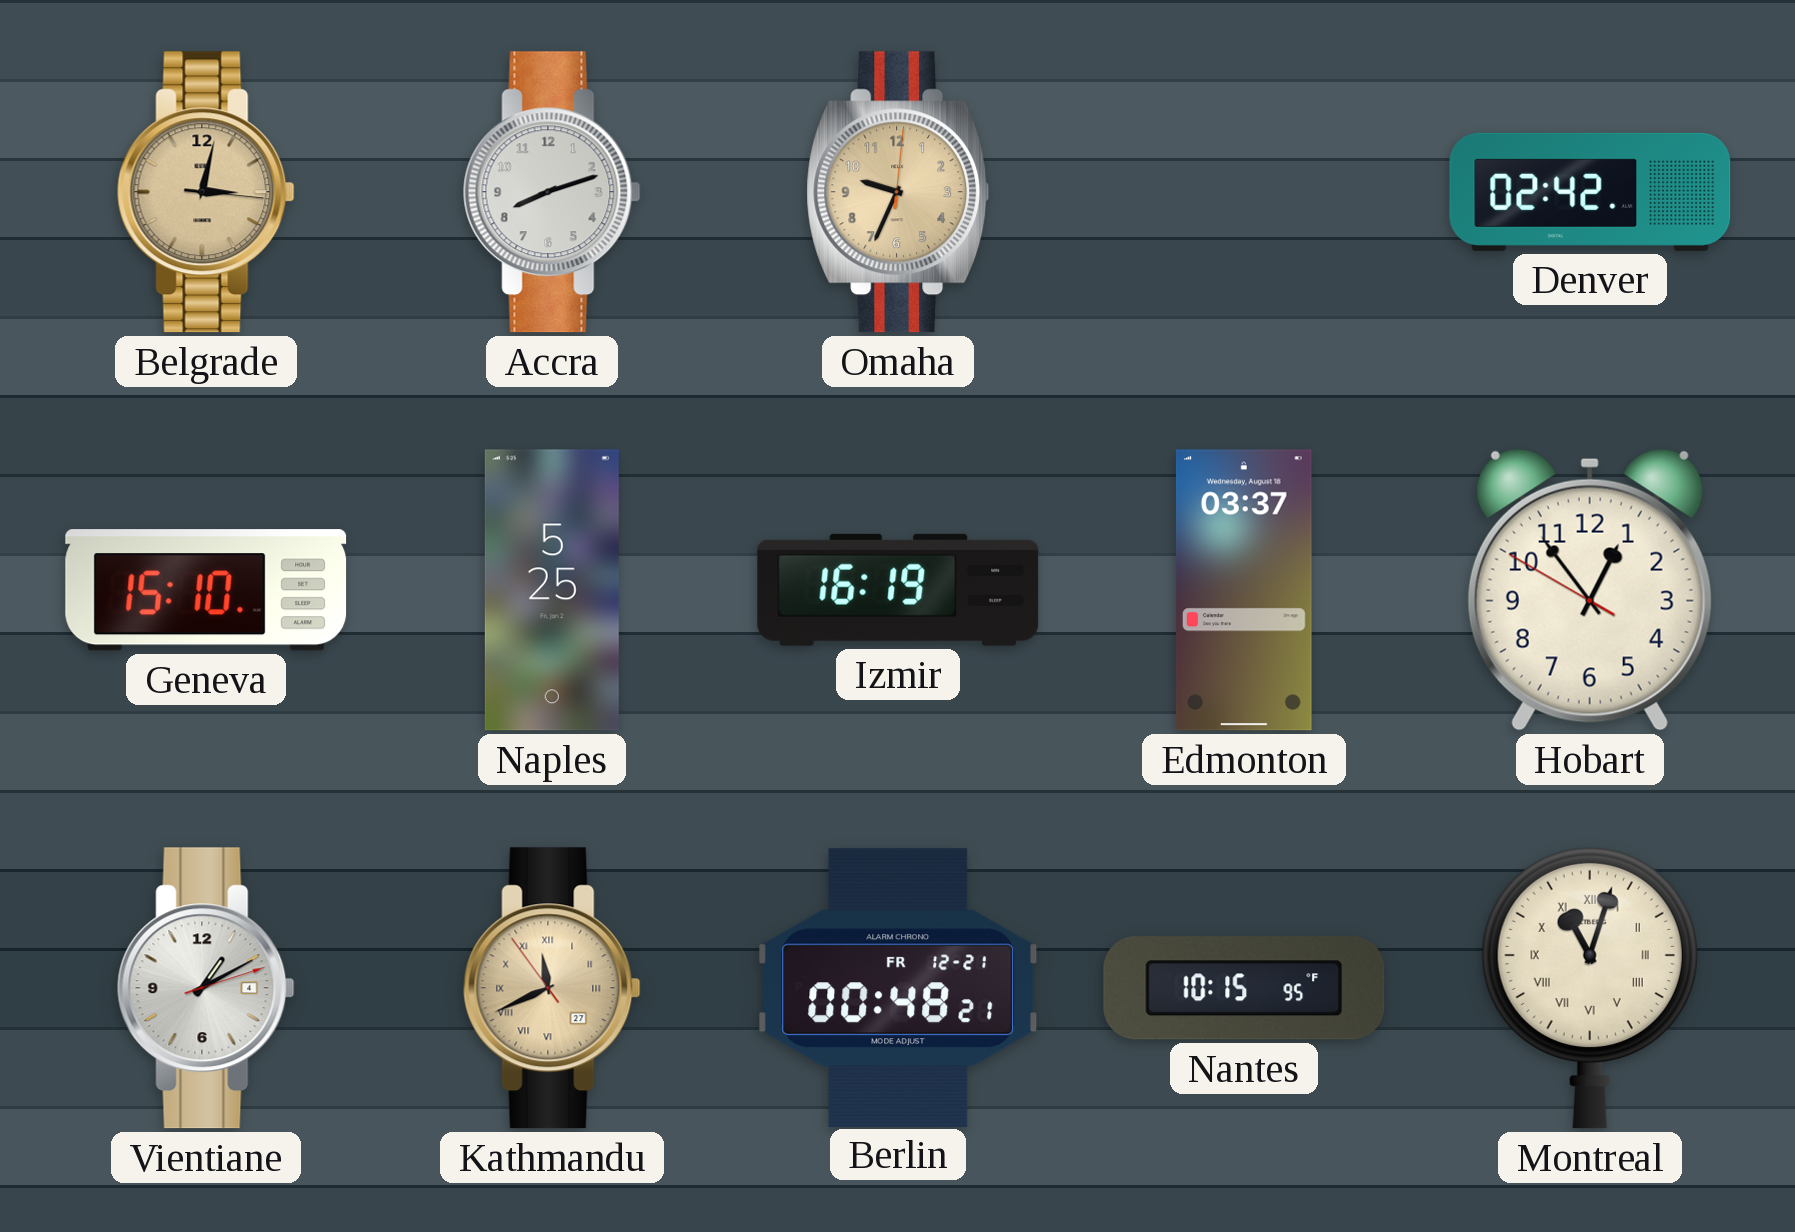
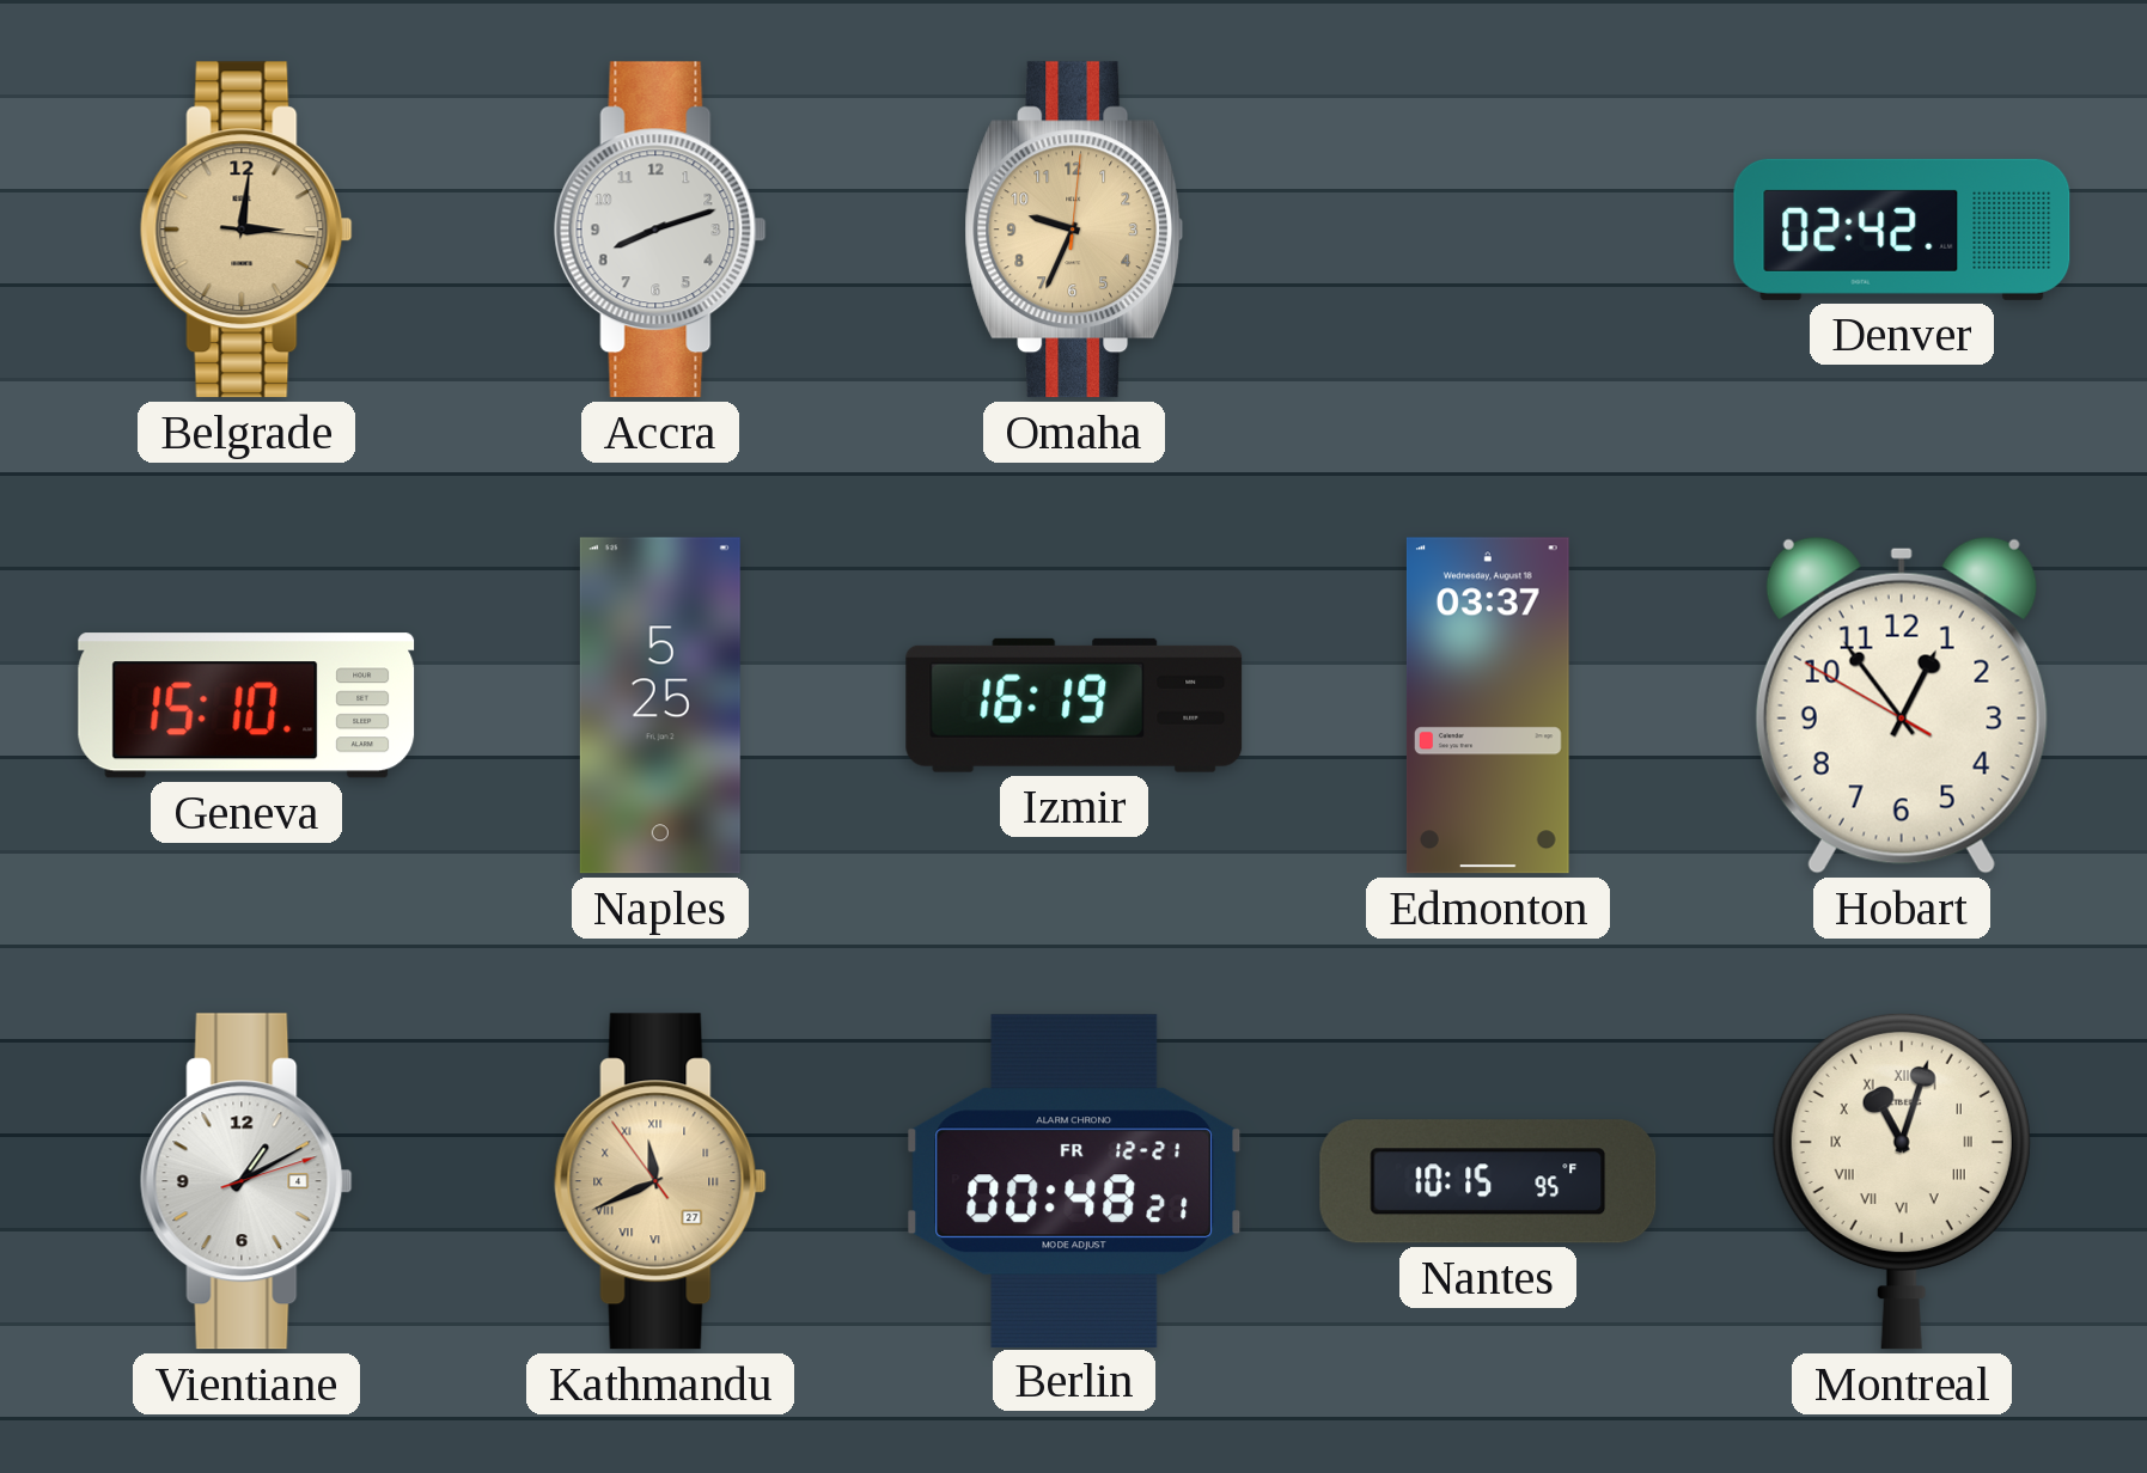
Belgrade: 3:02 -> 3:01
